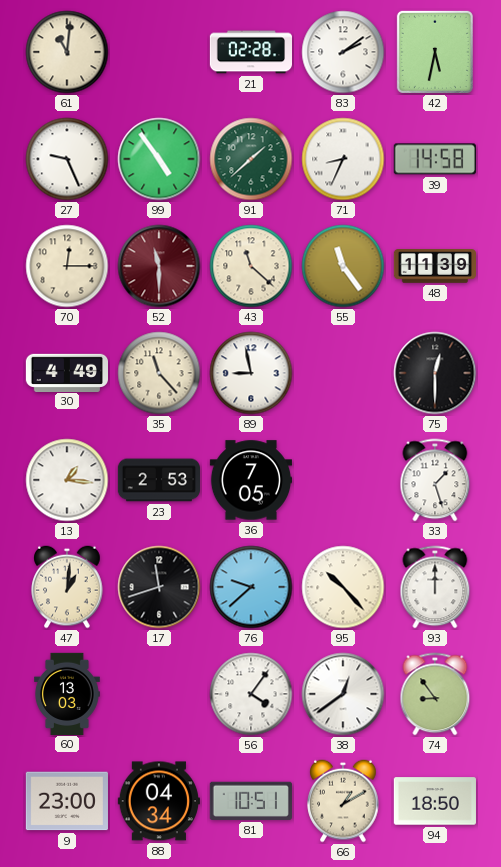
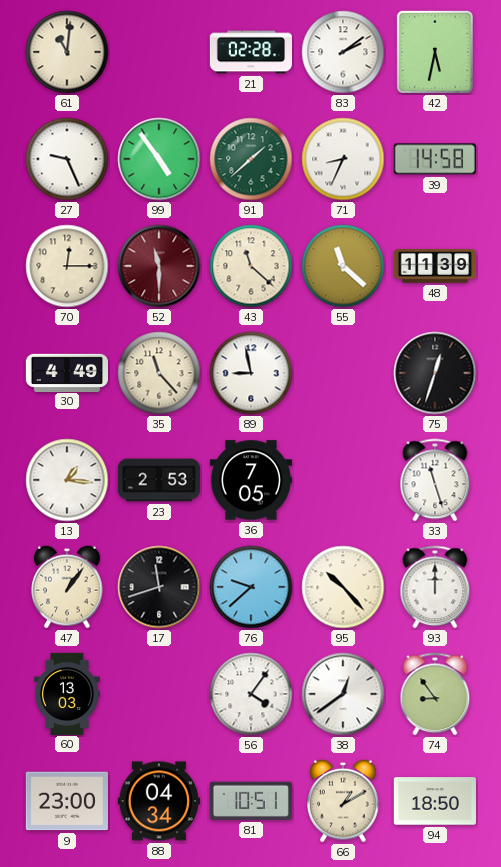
55: 11:24 -> 11:22
75: 12:30 -> 12:33
33: 1:27 -> 11:27
47: 1:01 -> 1:06
